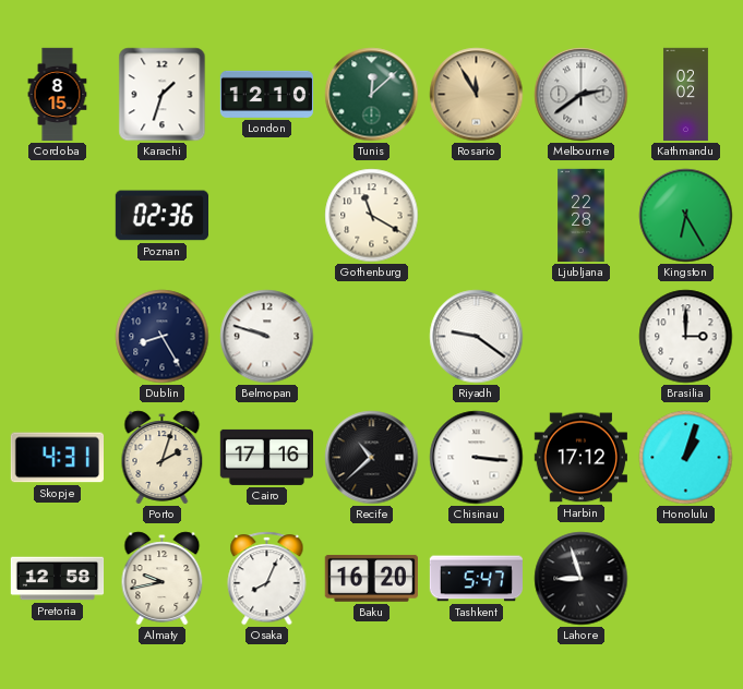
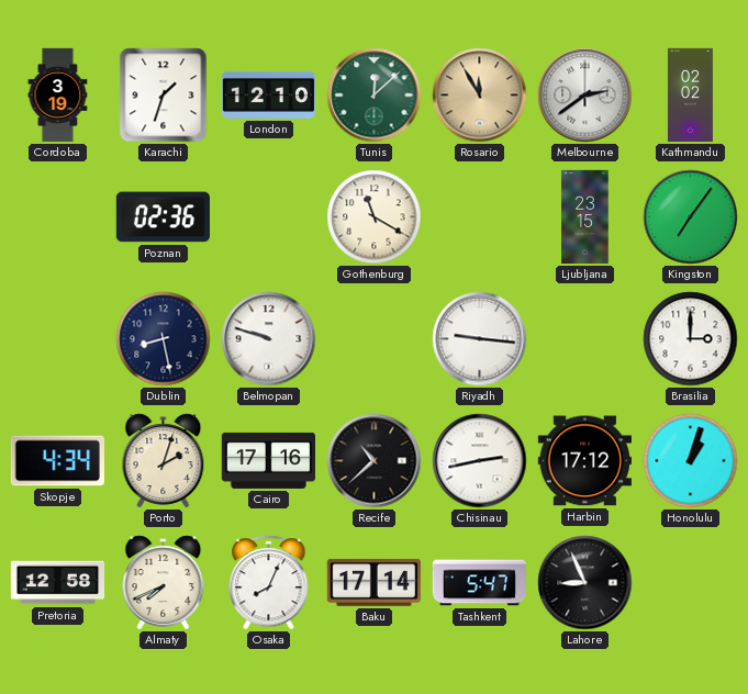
Cordoba: 8:15 -> 3:19
Ljubljana: 22:28 -> 23:15
Kingston: 6:25 -> 7:06
Dublin: 8:25 -> 8:28
Riyadh: 9:21 -> 9:16
Skopje: 4:31 -> 4:34
Chisinau: 3:16 -> 2:43
Almaty: 9:43 -> 7:41
Baku: 16:20 -> 17:14
Lahore: 8:57 -> 8:56
